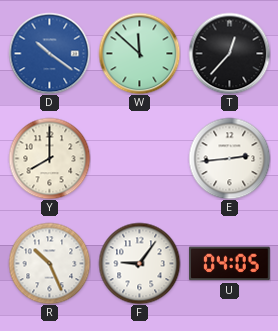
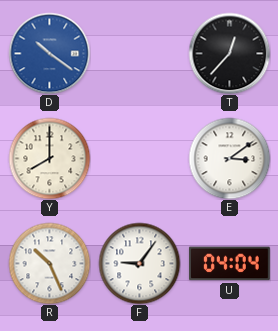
W: 11:52 -> none
E: 2:44 -> 3:09
U: 04:05 -> 04:04
